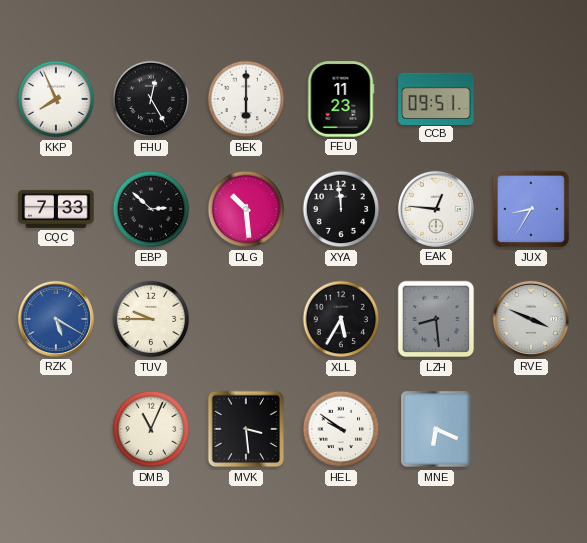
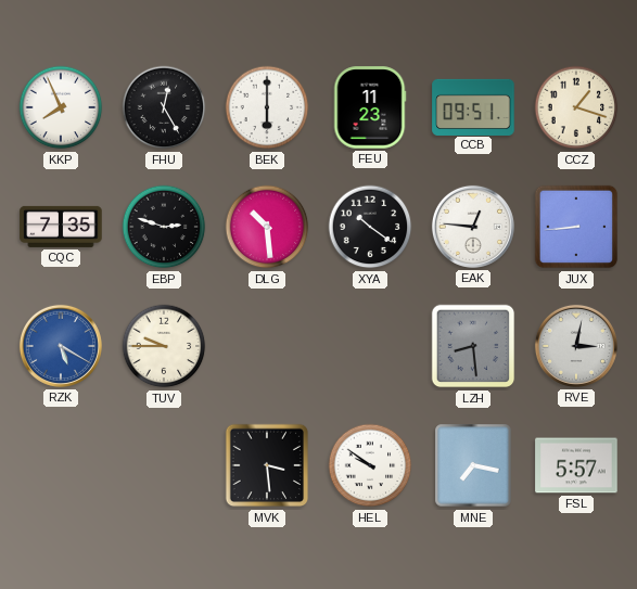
CCZ: none -> 1:18
CQC: 7:33 -> 7:35
EBP: 2:52 -> 2:48
XYA: 11:59 -> 10:21
JUX: 8:35 -> 8:44
XLL: 5:35 -> none
RVE: 3:49 -> 3:02
DMB: 11:04 -> none
MNE: 6:19 -> 7:17
FSL: none -> 5:57
